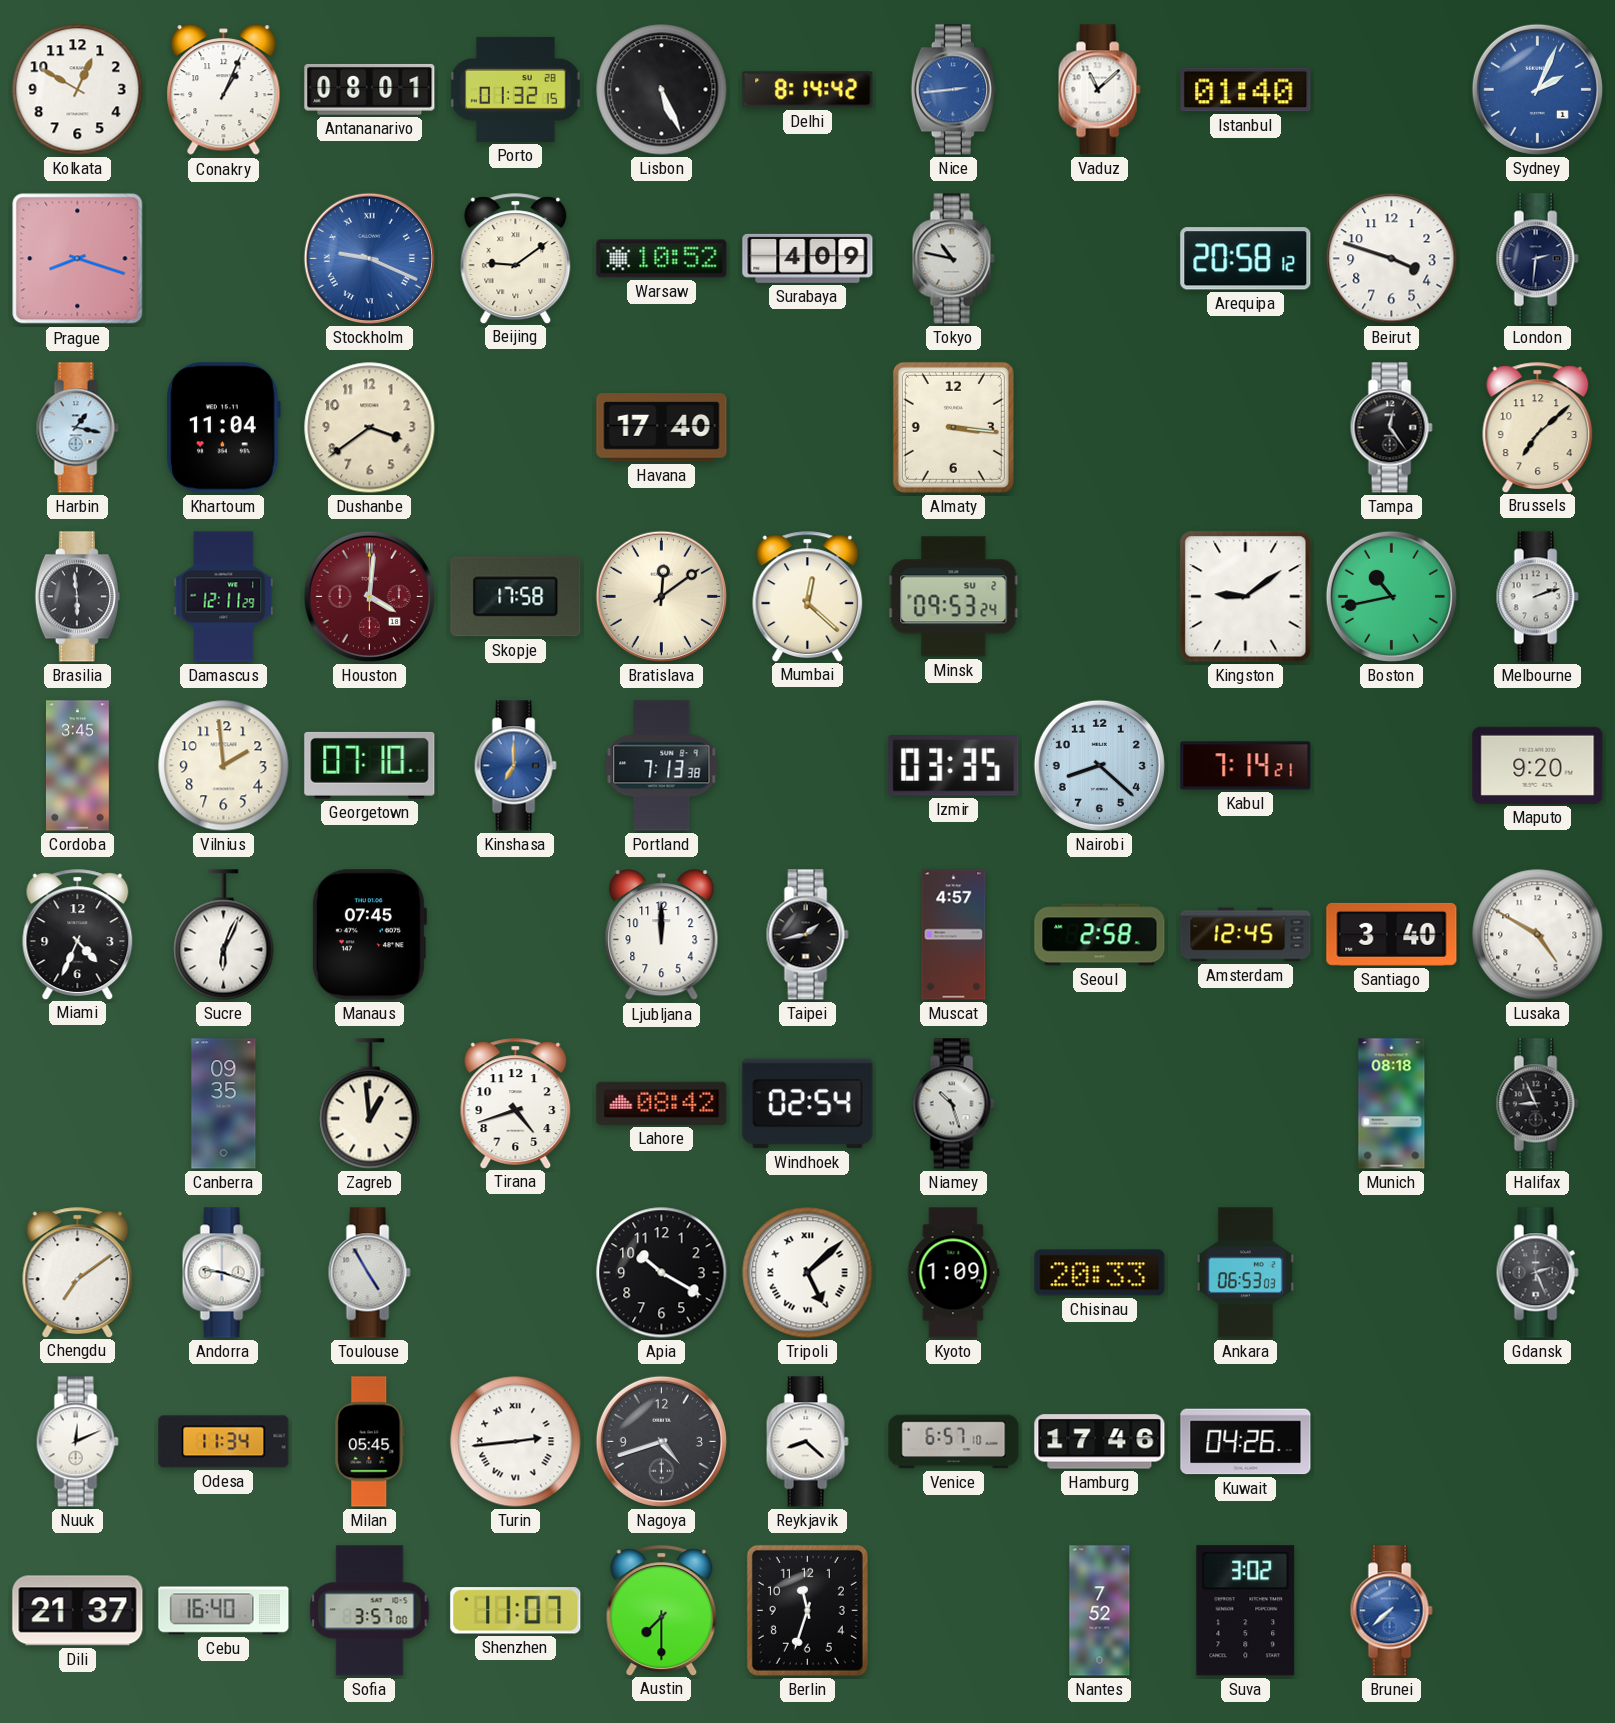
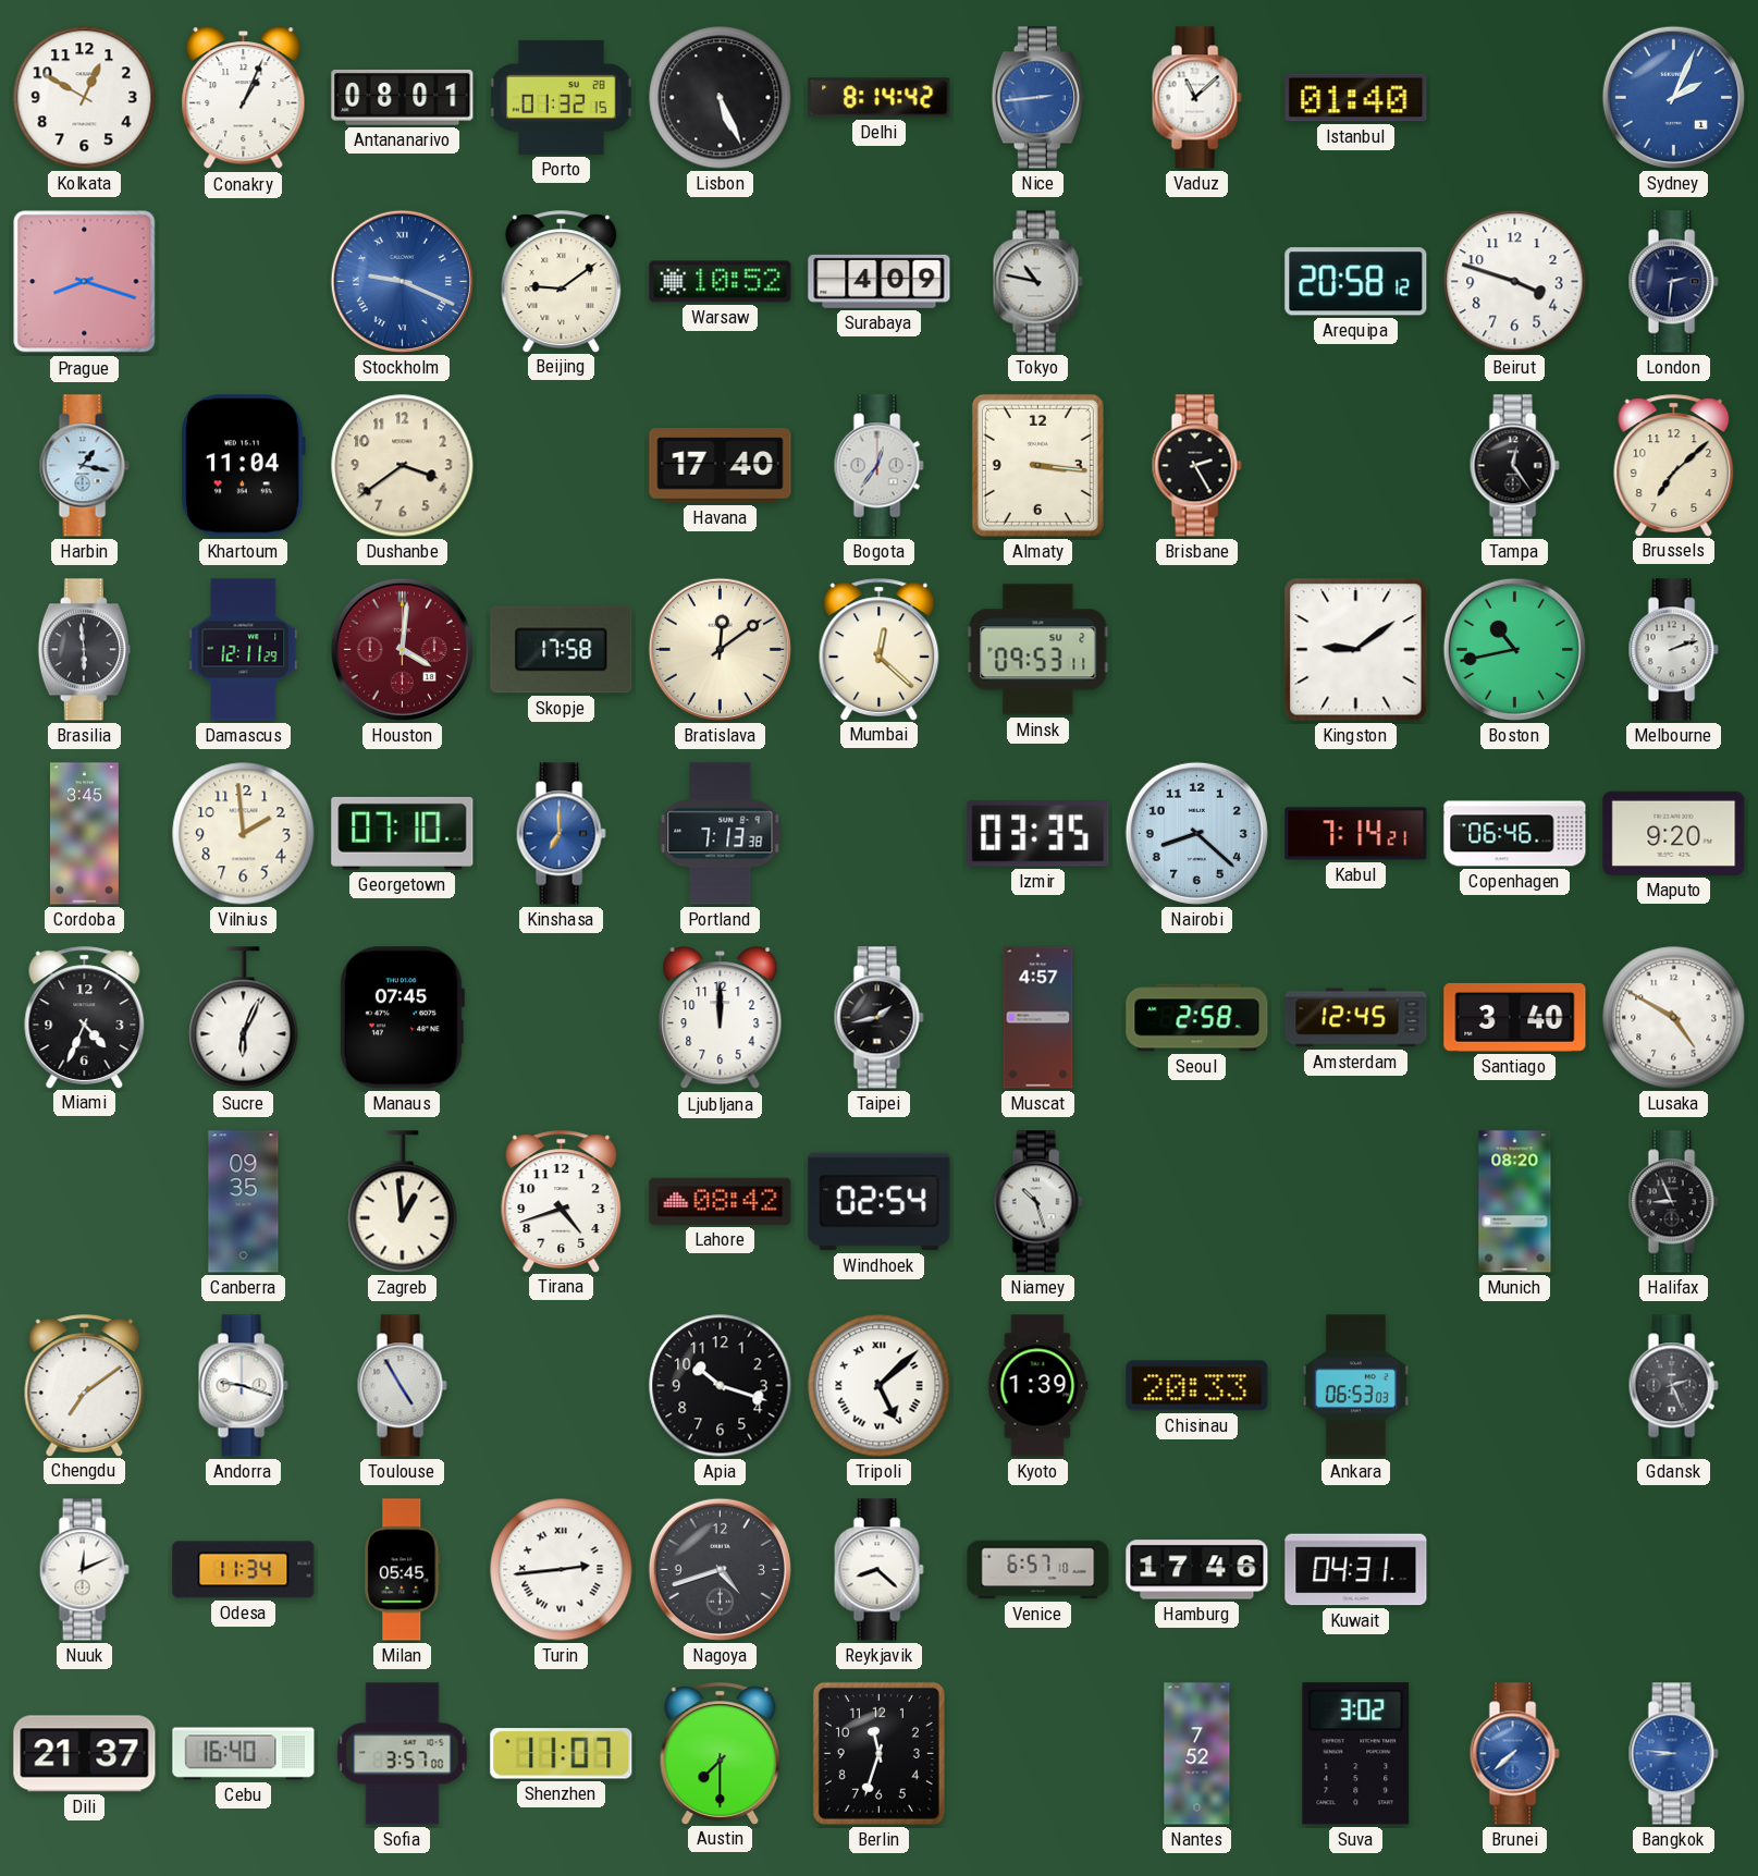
Bogota: none -> 12:36
Brisbane: none -> 2:25
Minsk: 09:53:24 -> 09:53:11
Copenhagen: none -> 06:46
Munich: 08:18 -> 08:20
Apia: 10:20 -> 10:18
Kyoto: 1:09 -> 1:39
Kuwait: 04:26 -> 04:31
Bangkok: none -> 8:46
